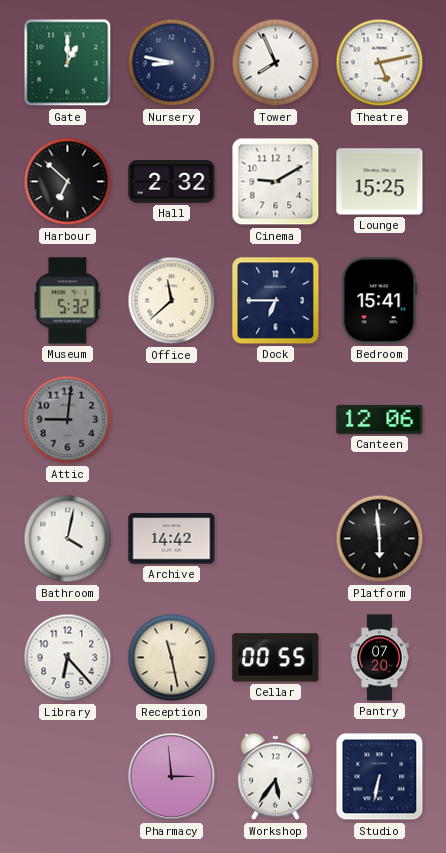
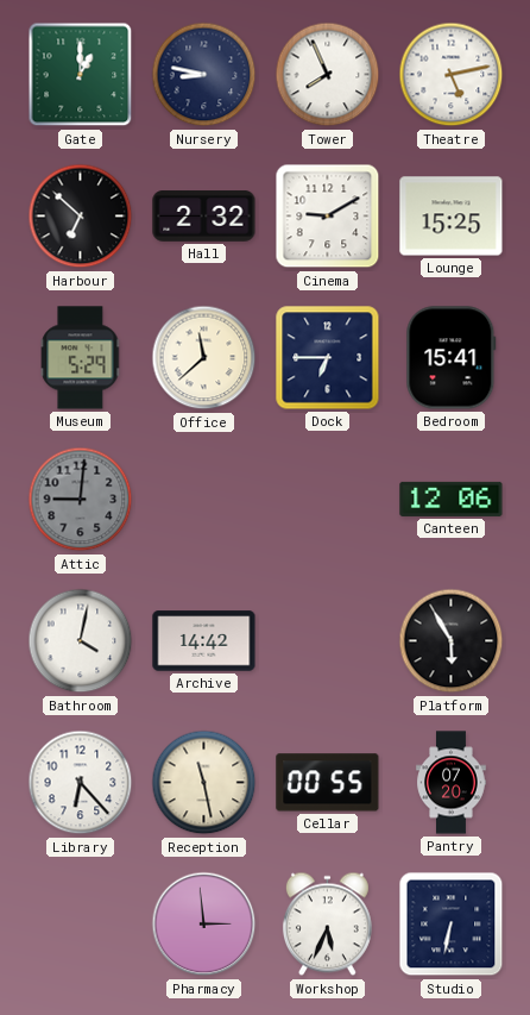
Museum: 5:32 -> 5:29
Platform: 5:59 -> 5:55
Workshop: 5:36 -> 5:34
